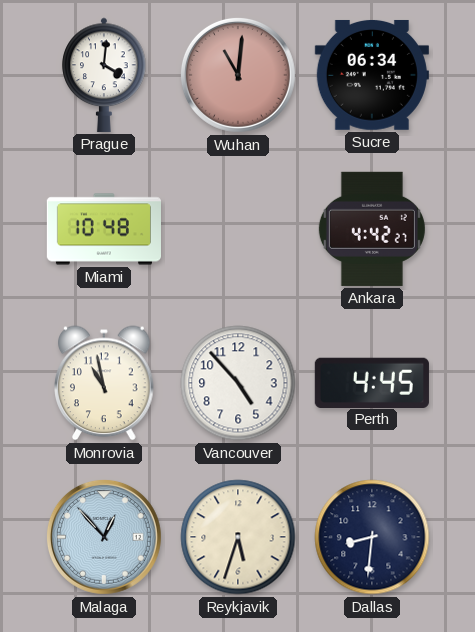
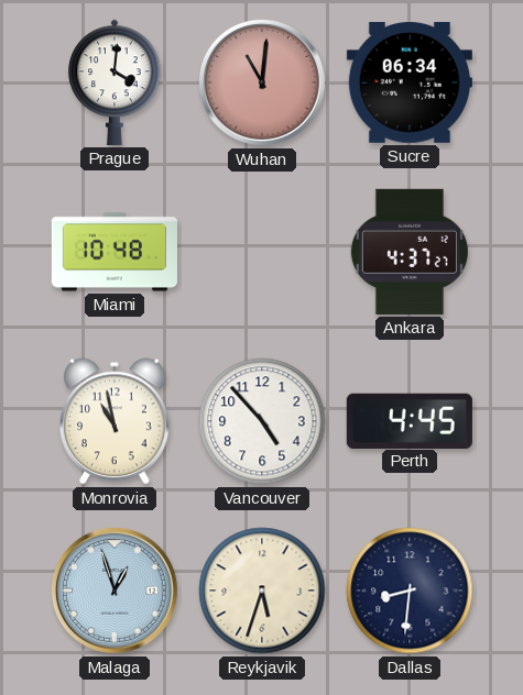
Ankara: 4:42 -> 4:37
Malaga: 12:53 -> 12:57
